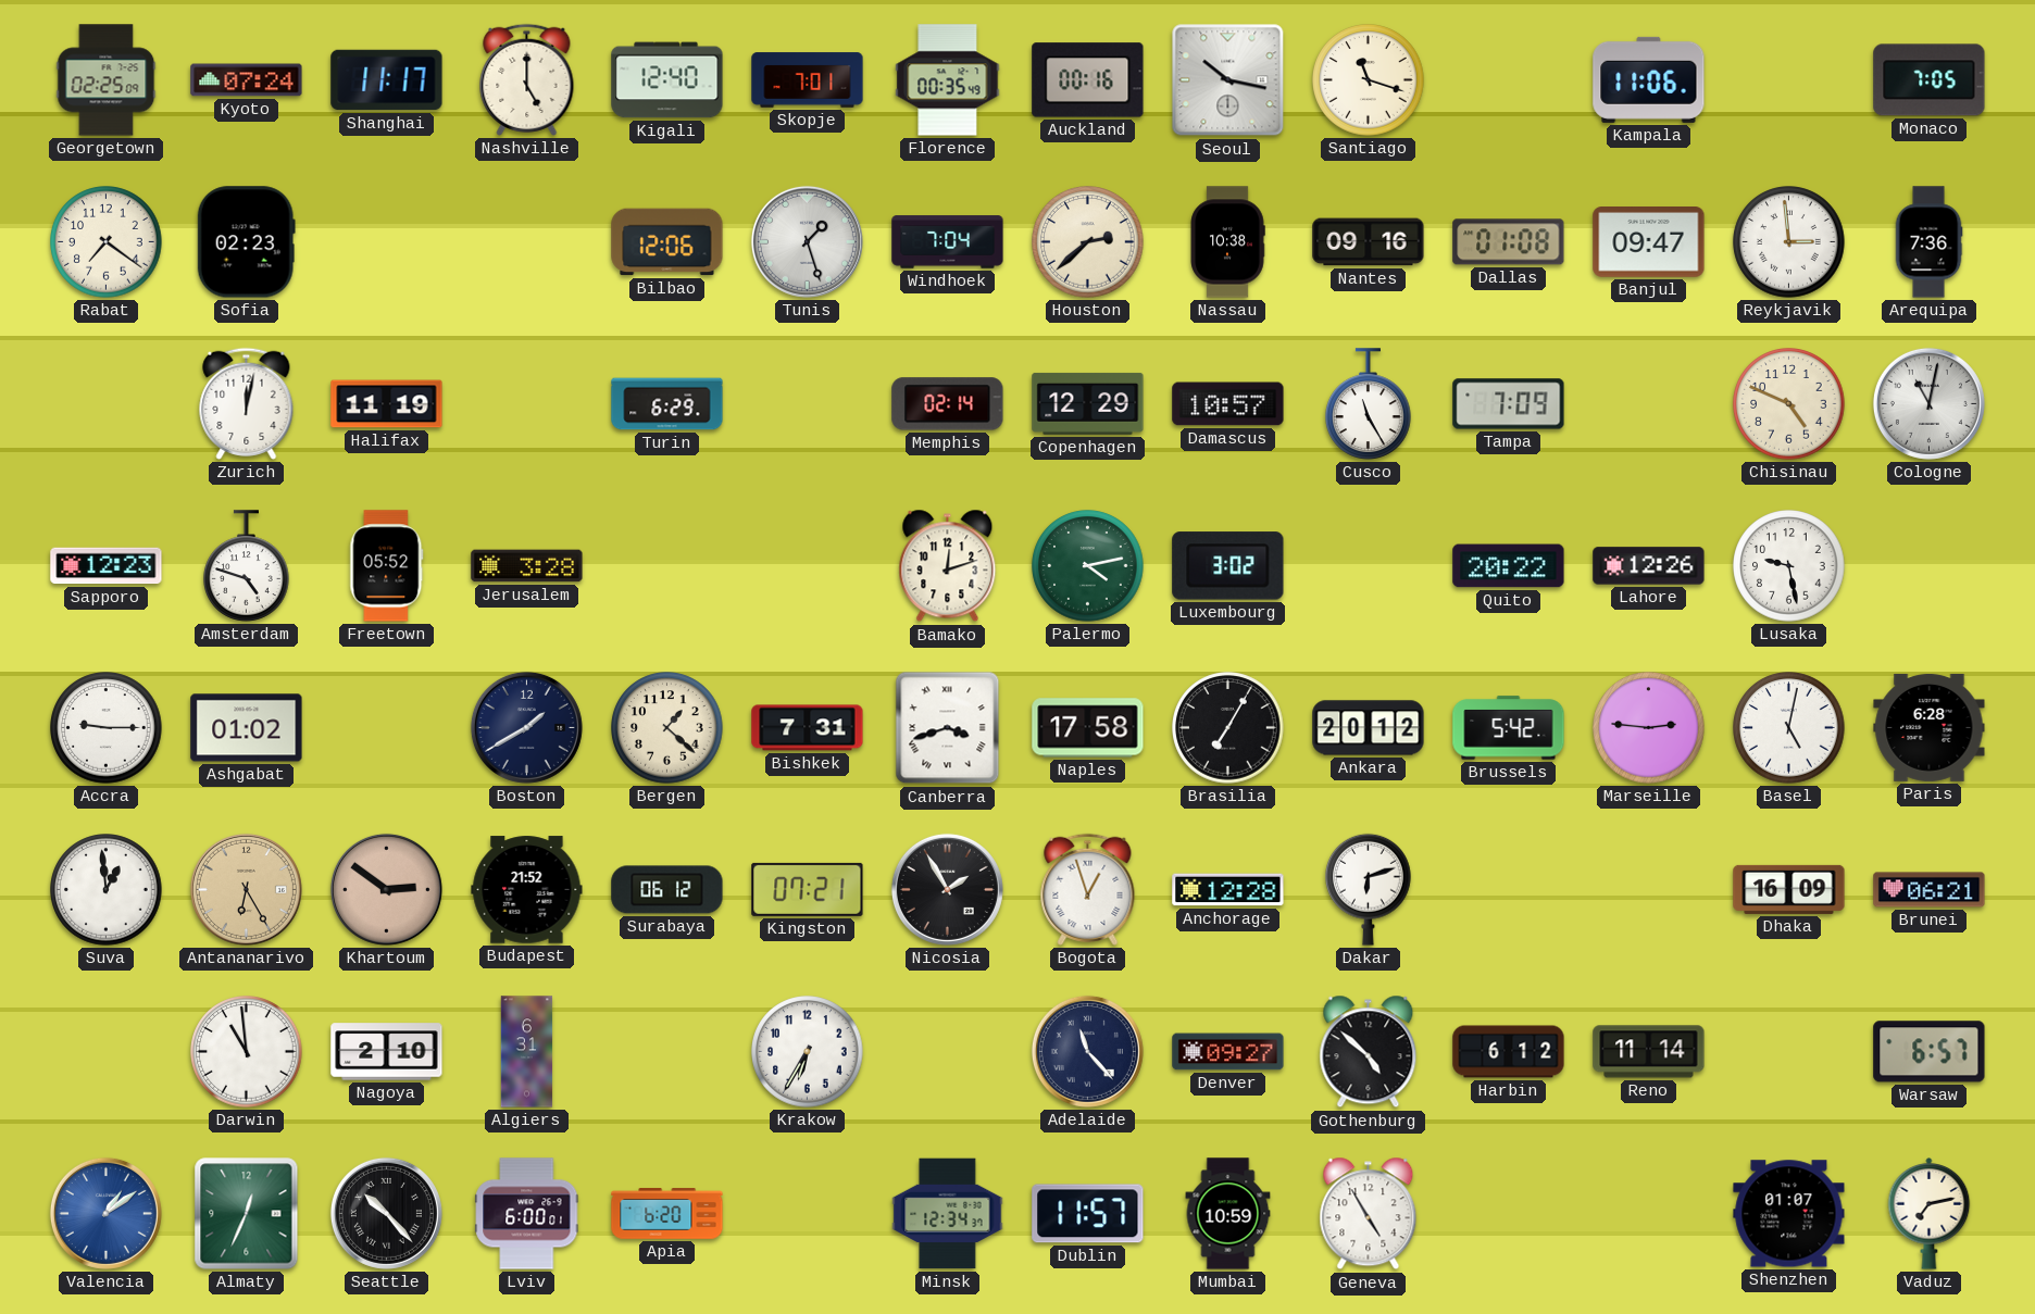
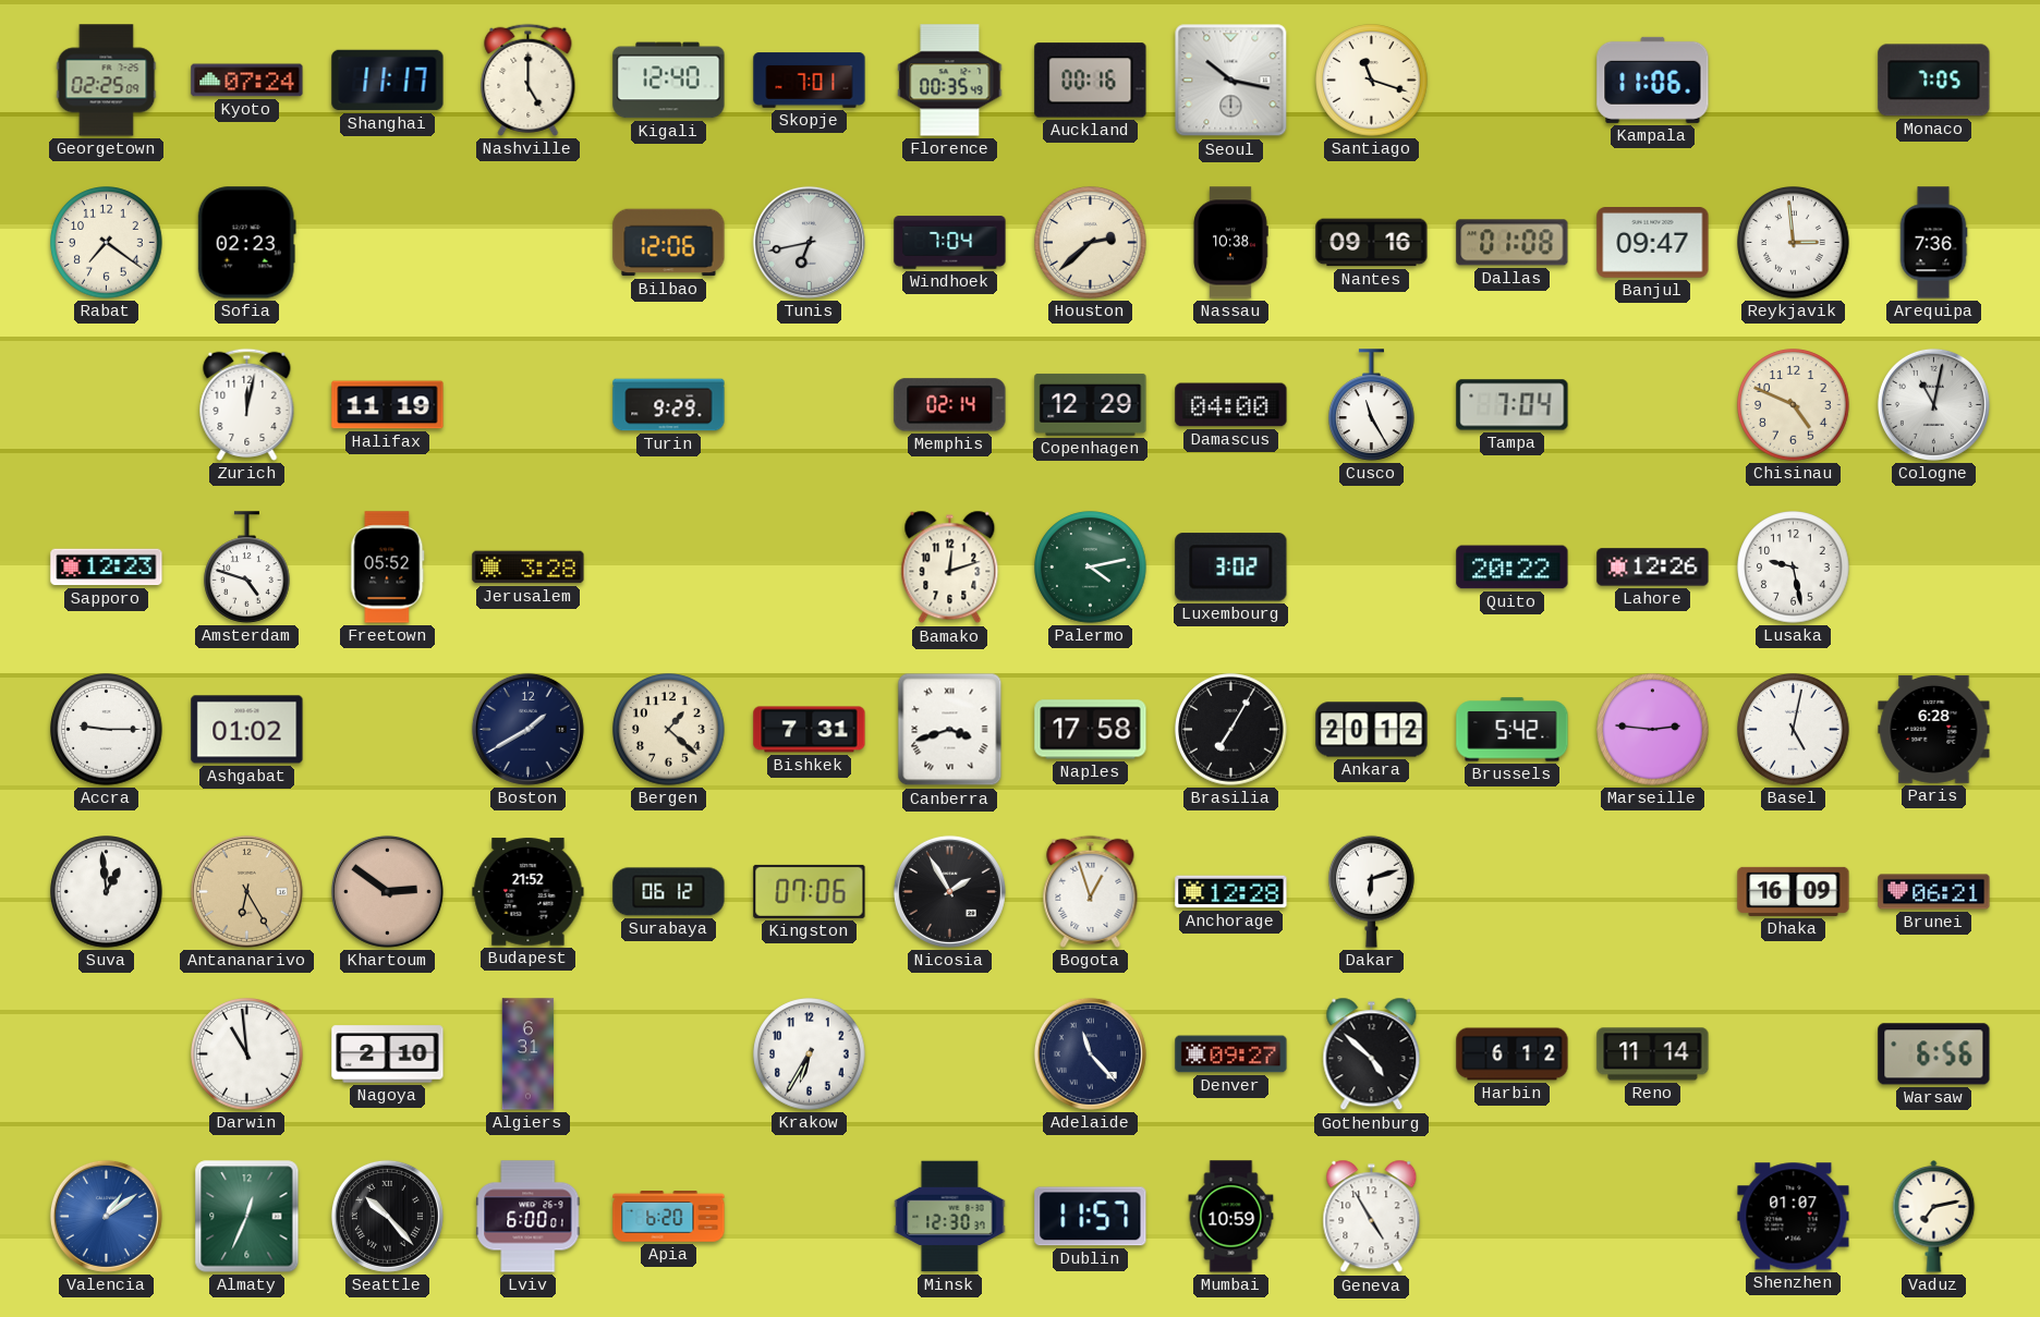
Tunis: 1:27 -> 6:43
Turin: 6:29 -> 9:29
Damascus: 10:57 -> 04:00
Tampa: 7:09 -> 7:04
Kingston: 07:21 -> 07:06
Warsaw: 6:57 -> 6:56
Minsk: 12:34 -> 12:30
